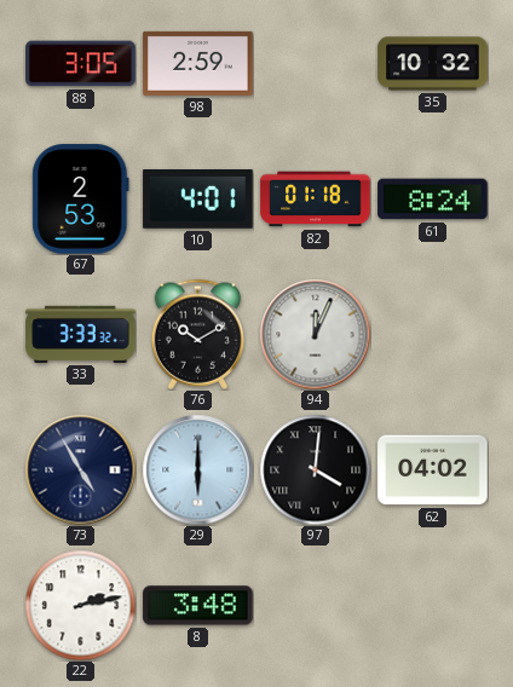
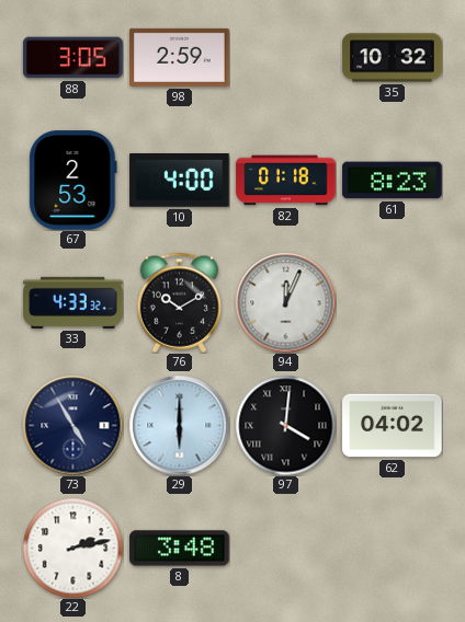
10: 4:01 -> 4:00
61: 8:24 -> 8:23
33: 3:33 -> 4:33
